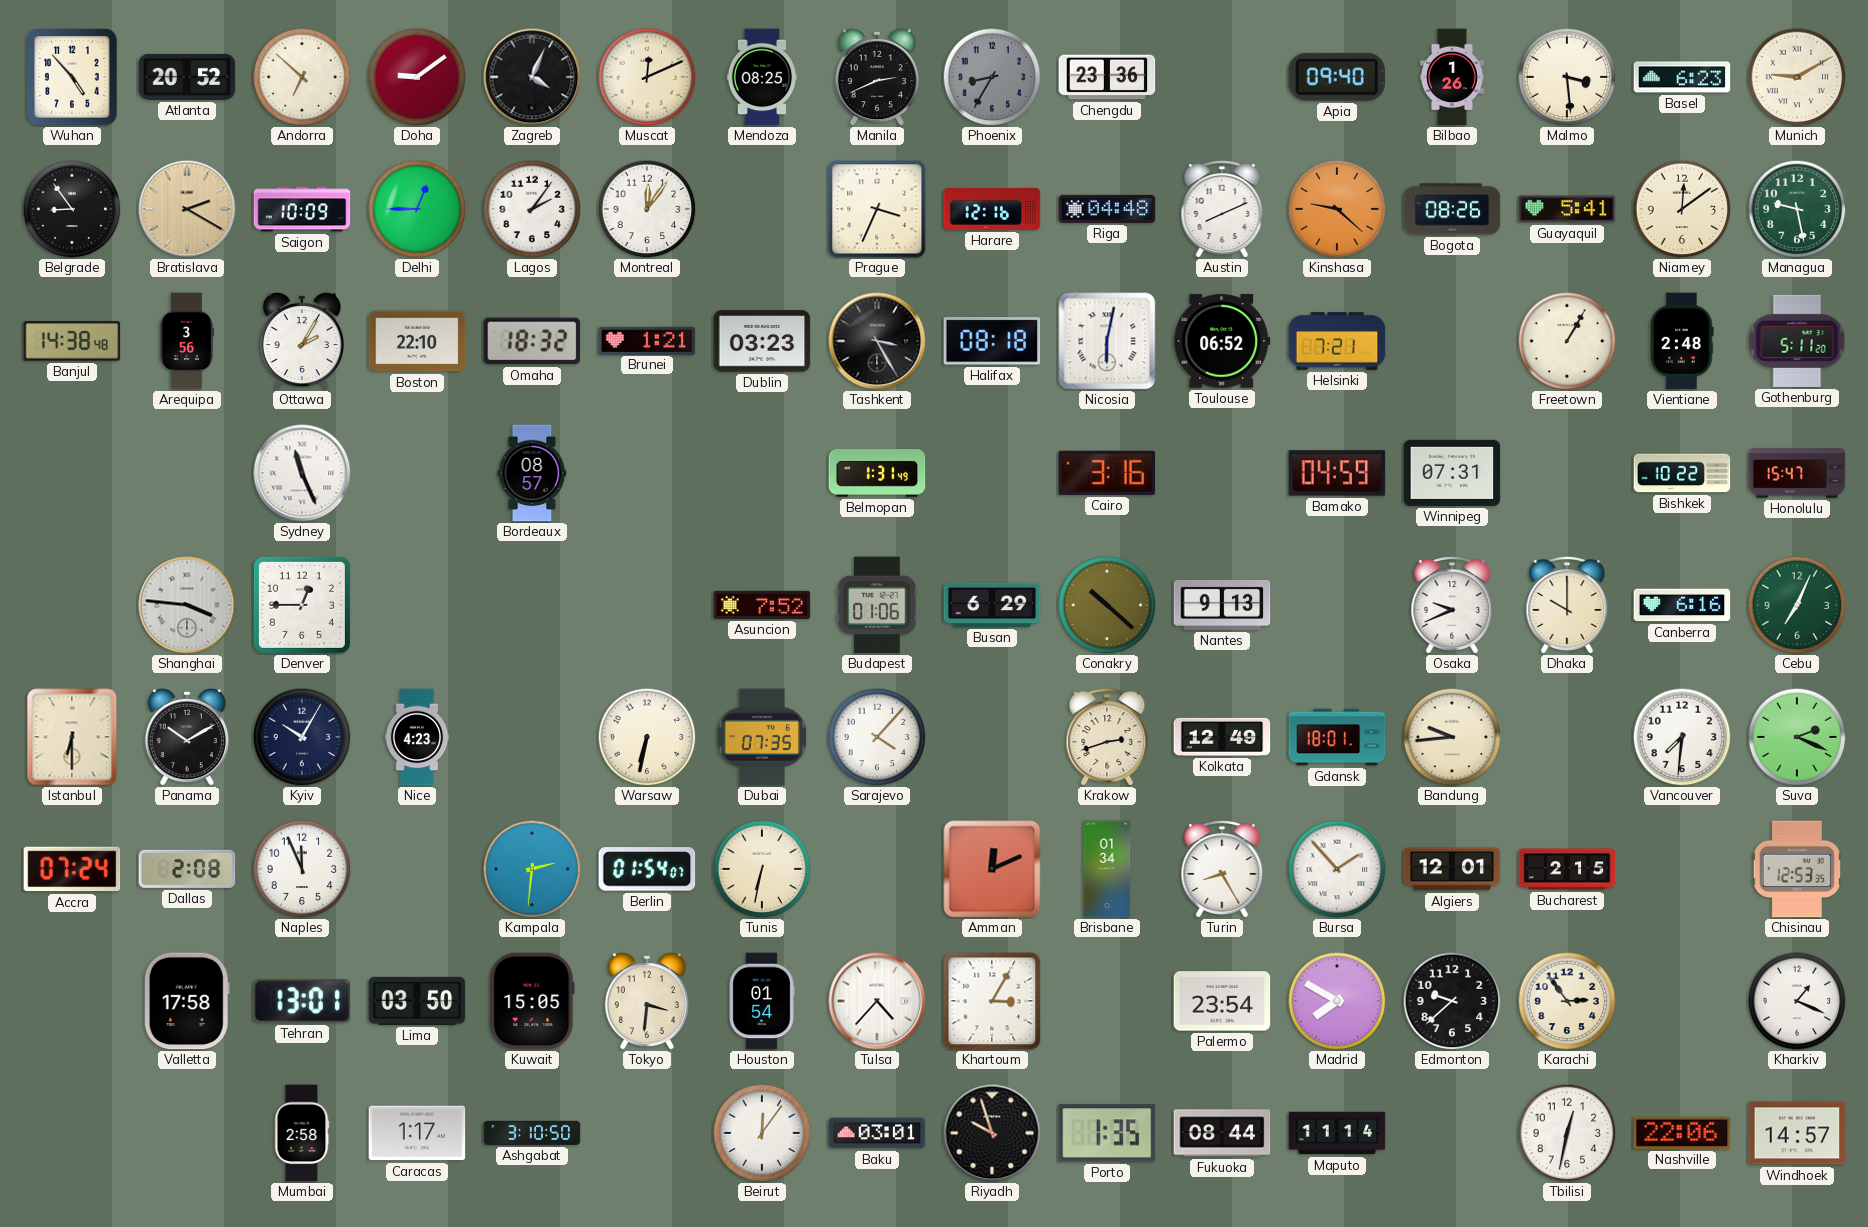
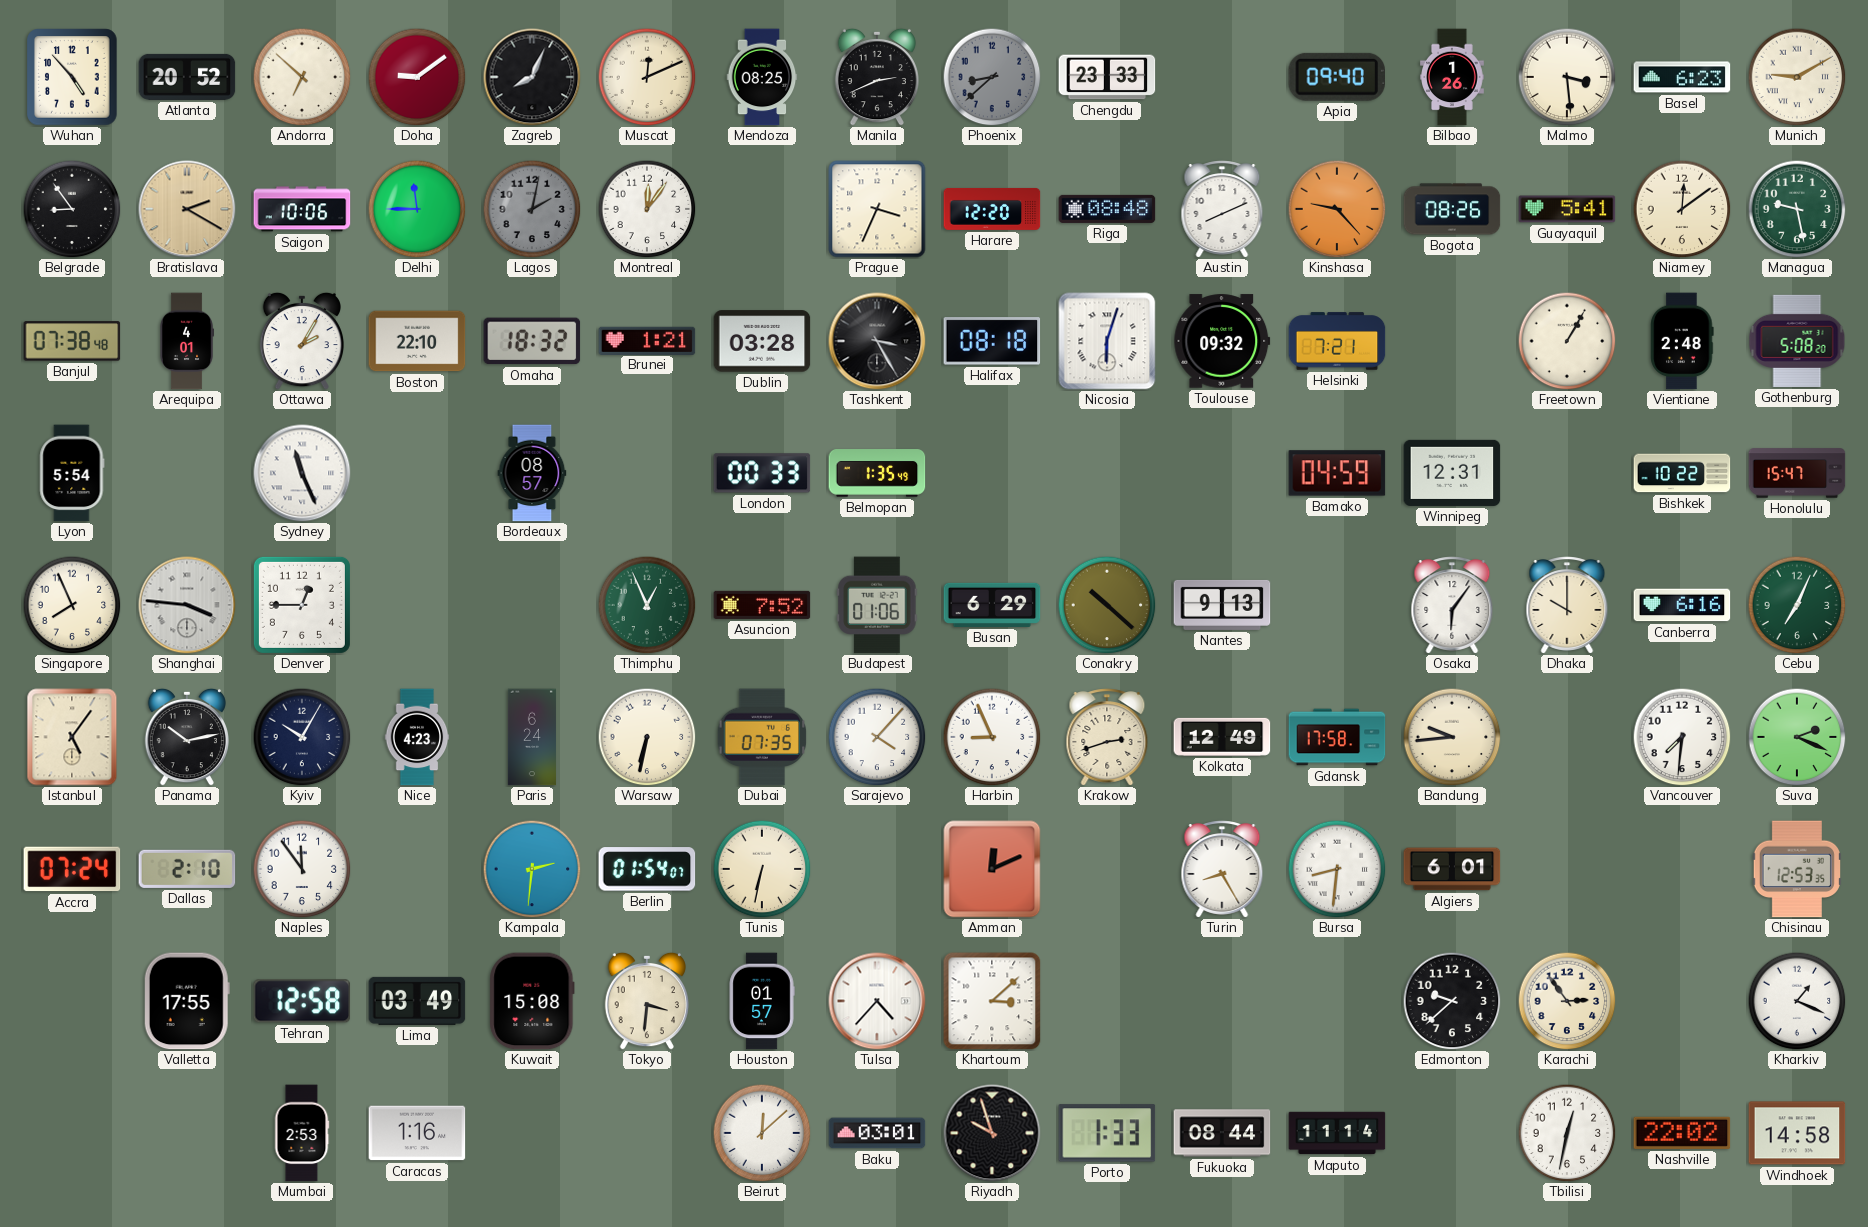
Zagreb: 4:04 -> 8:04
Phoenix: 8:35 -> 8:38
Chengdu: 23:36 -> 23:33
Saigon: 10:09 -> 10:06
Delhi: 12:45 -> 11:45
Lagos: 2:06 -> 2:02
Lagos dial: white -> grey
Harare: 12:16 -> 12:20
Riga: 04:48 -> 08:48
Kinshasa: 9:22 -> 9:23
Banjul: 14:38 -> 07:38
Arequipa: 3:56 -> 4:01
Dublin: 03:23 -> 03:28
Nicosia: 6:02 -> 6:03
Toulouse: 06:52 -> 09:32
Gothenburg: 5:11 -> 5:08
Lyon: none -> 5:54
London: none -> 00:33
Belmopan: 1:31 -> 1:35
Cairo: 3:16 -> none
Winnipeg: 07:31 -> 12:31
Singapore: none -> 7:56
Thimphu: none -> 12:56
Osaka: 9:41 -> 6:06
Istanbul: 6:30 -> 5:06
Panama: 10:10 -> 10:13
Paris: none -> 6:24
Harbin: none -> 8:56
Gdansk: 18:01 -> 17:58
Dallas: 2:08 -> 2:10
Naples: 11:56 -> 11:54
Brisbane: 01:34 -> none
Bursa: 1:53 -> 8:31
Algiers: 12:01 -> 6:01
Bucharest: 2:15 -> none
Valletta: 17:58 -> 17:55
Tehran: 13:01 -> 12:58
Lima: 03:50 -> 03:49
Kuwait: 15:05 -> 15:08
Houston: 01:54 -> 01:57
Khartoum: 3:05 -> 3:08
Palermo: 23:54 -> none
Madrid: 7:50 -> none
Mumbai: 2:58 -> 2:53
Caracas: 1:17 -> 1:16
Ashgabat: 3:10 -> none
Beirut: 12:06 -> 12:08
Porto: 1:35 -> 1:33
Nashville: 22:06 -> 22:02
Windhoek: 14:57 -> 14:58
